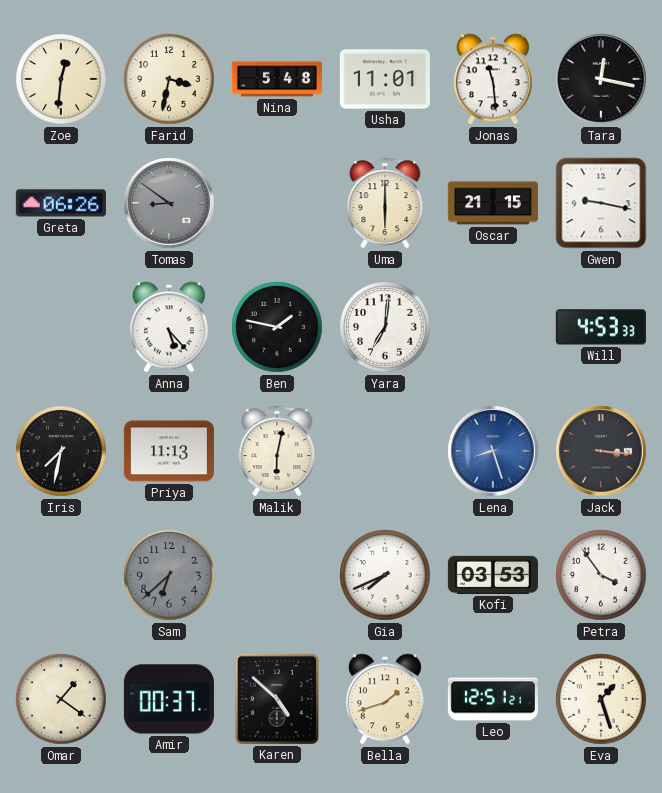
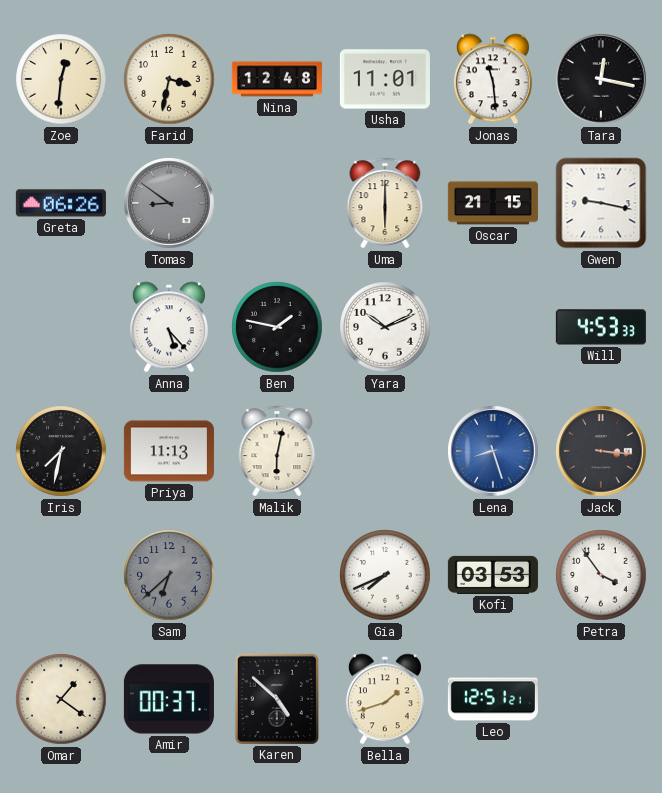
Nina: 5:48 -> 12:48
Yara: 7:01 -> 10:11
Eva: 1:27 -> none
